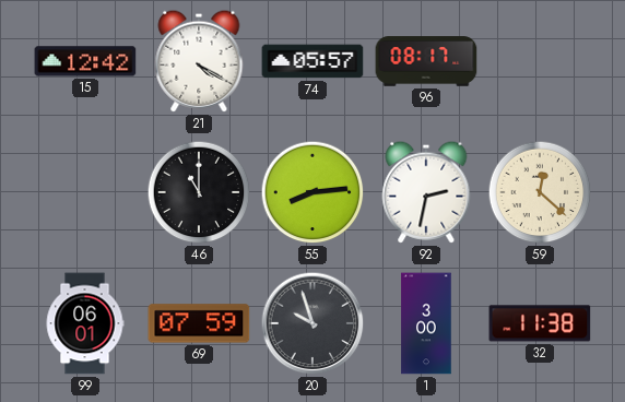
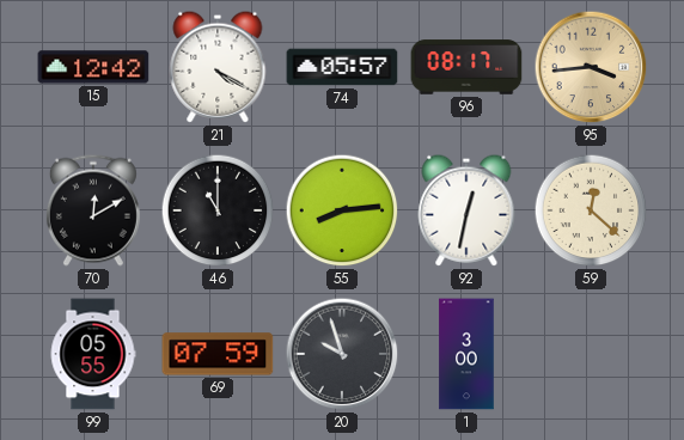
95: none -> 3:44
70: none -> 12:10
92: 2:32 -> 12:32
99: 06:01 -> 05:55
32: 11:38 -> none
